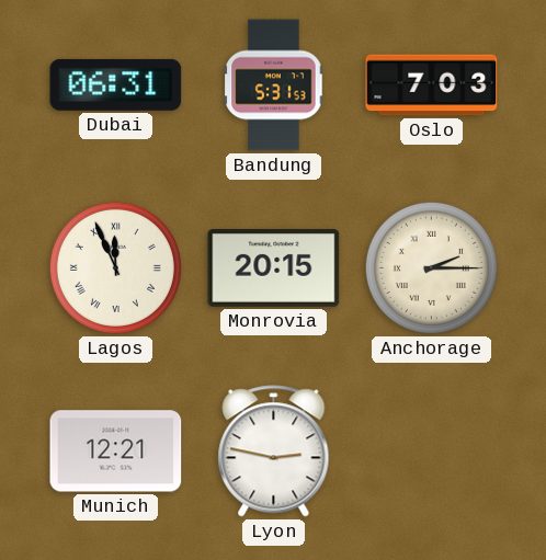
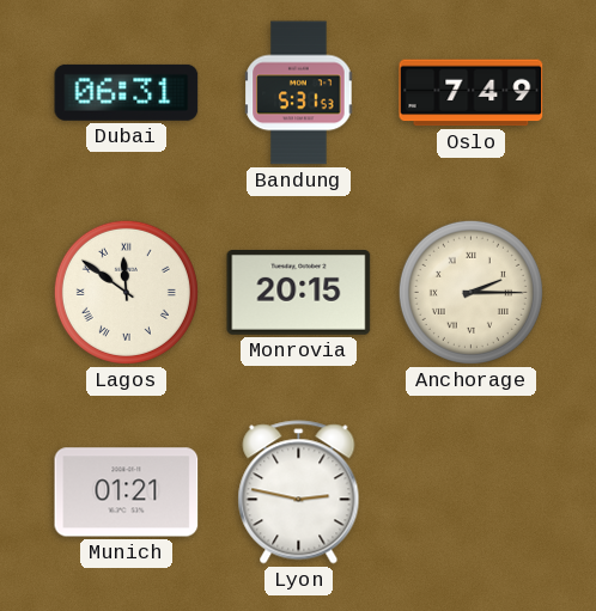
Oslo: 7:03 -> 7:49
Lagos: 11:56 -> 11:51
Munich: 12:21 -> 01:21
